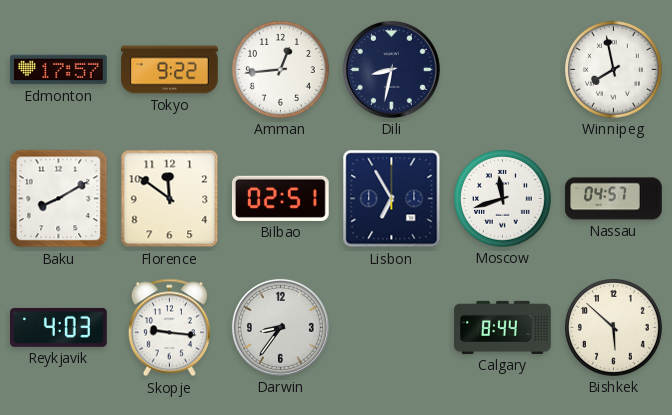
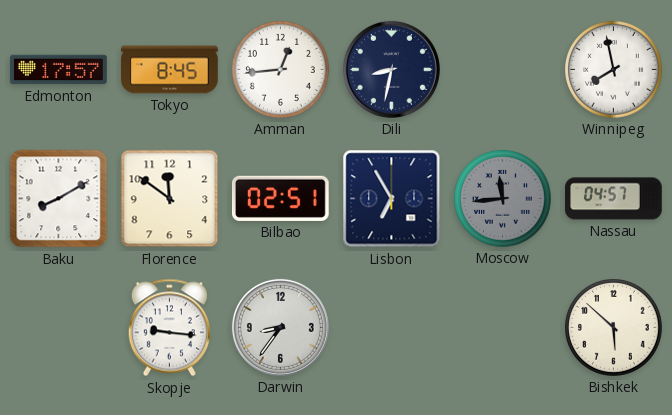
Tokyo: 9:22 -> 8:45
Moscow: 11:42 -> 11:44
Moscow dial: white -> grey
Reykjavik: 4:03 -> none
Calgary: 8:44 -> none
